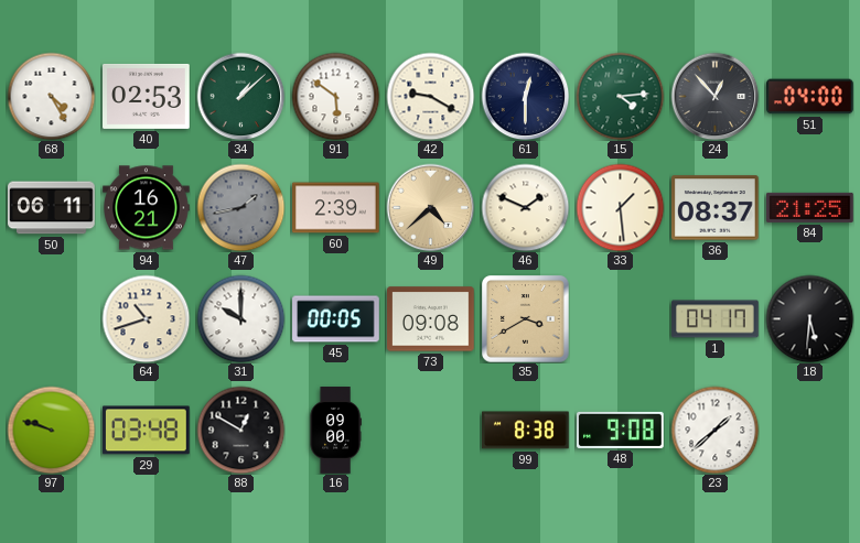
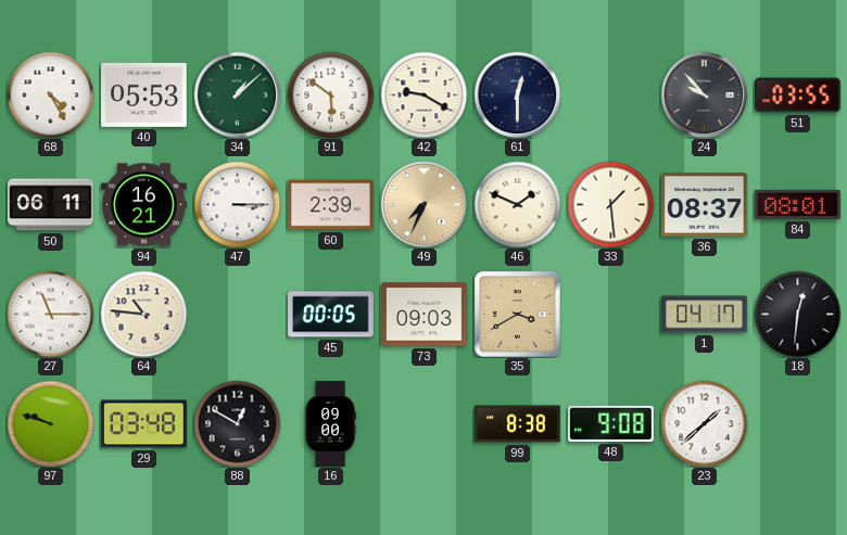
40: 02:53 -> 05:53
15: 4:14 -> none
24: 12:53 -> 9:53
51: 04:00 -> 03:55
47: 1:43 -> 3:15
47 dial: grey -> white
49: 4:38 -> 7:34
84: 21:25 -> 08:01
27: none -> 11:15
64: 10:42 -> 10:46
31: 10:00 -> none
73: 09:08 -> 09:03
18: 5:31 -> 12:31
